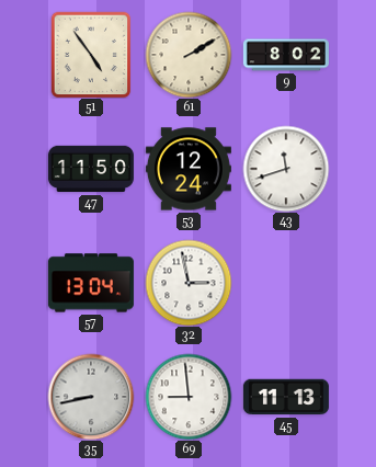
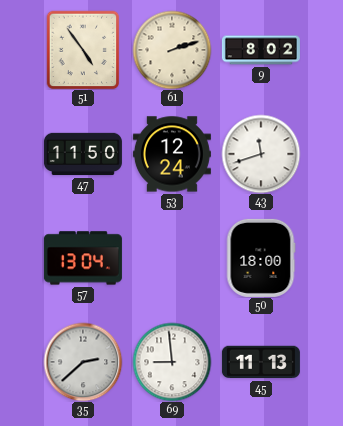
61: 2:10 -> 2:12
32: 2:58 -> none
50: none -> 18:00
35: 8:43 -> 2:38
